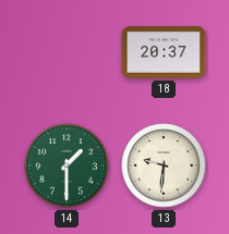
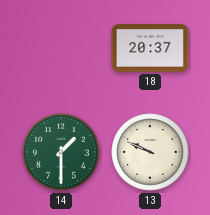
13: 9:31 -> 9:49
